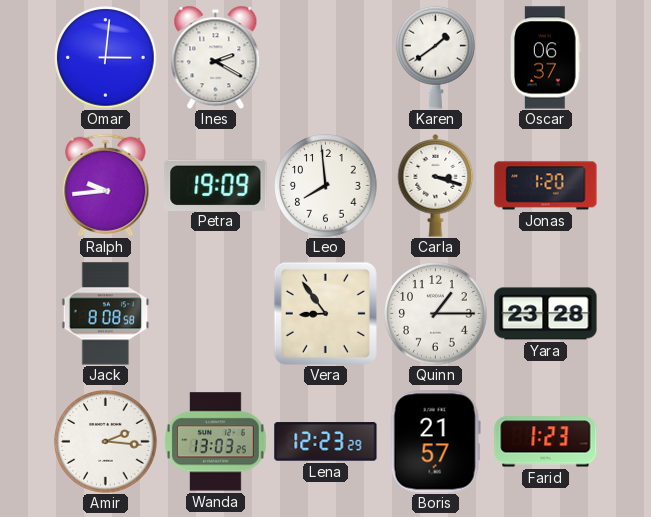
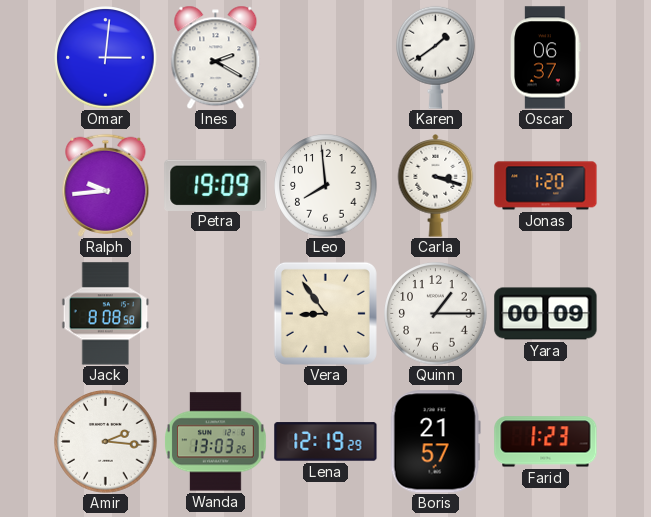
Yara: 23:28 -> 00:09
Lena: 12:23 -> 12:19
